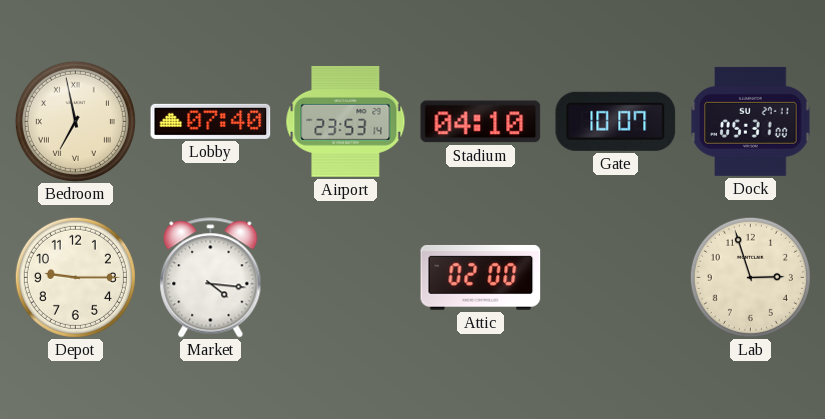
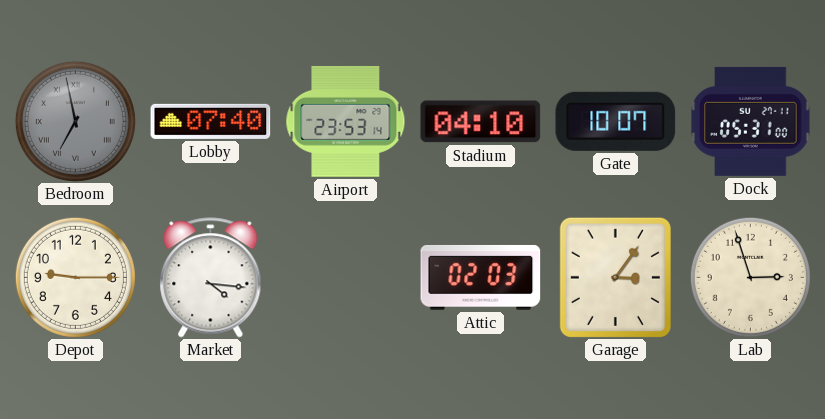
Bedroom dial: cream -> grey
Attic: 02:00 -> 02:03
Garage: none -> 3:06
